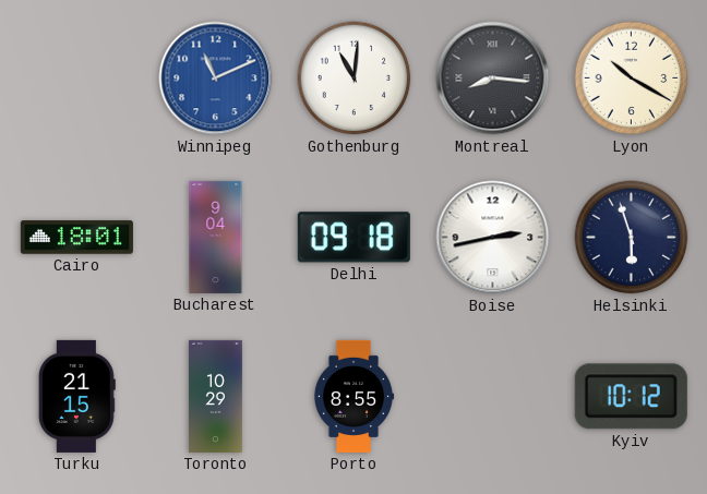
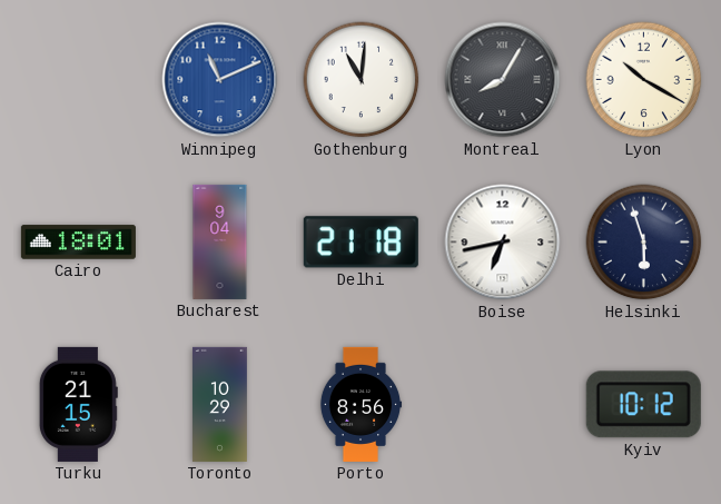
Montreal: 8:16 -> 8:05
Delhi: 09:18 -> 21:18
Boise: 2:43 -> 6:43
Porto: 8:55 -> 8:56
